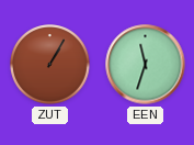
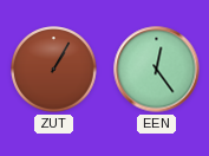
EEN: 11:33 -> 12:24
